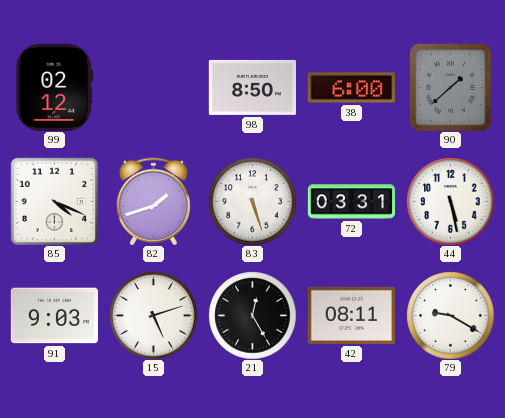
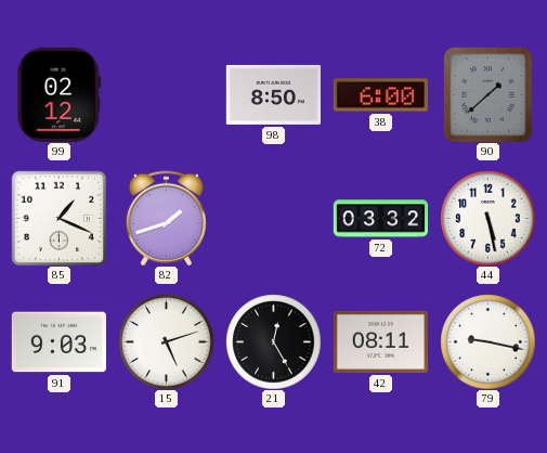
85: 4:19 -> 1:19
83: 5:27 -> none
72: 03:31 -> 03:32
79: 9:20 -> 9:17
